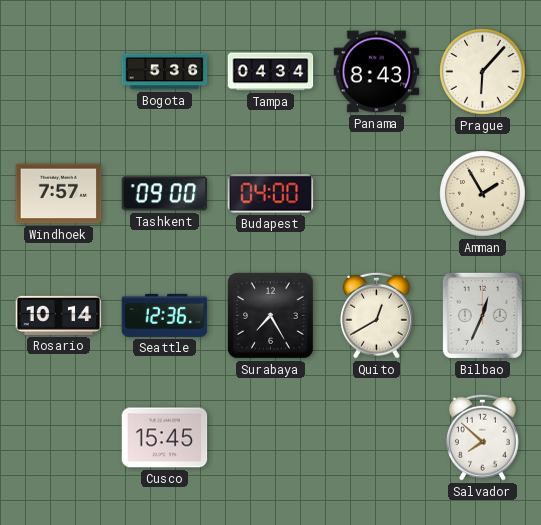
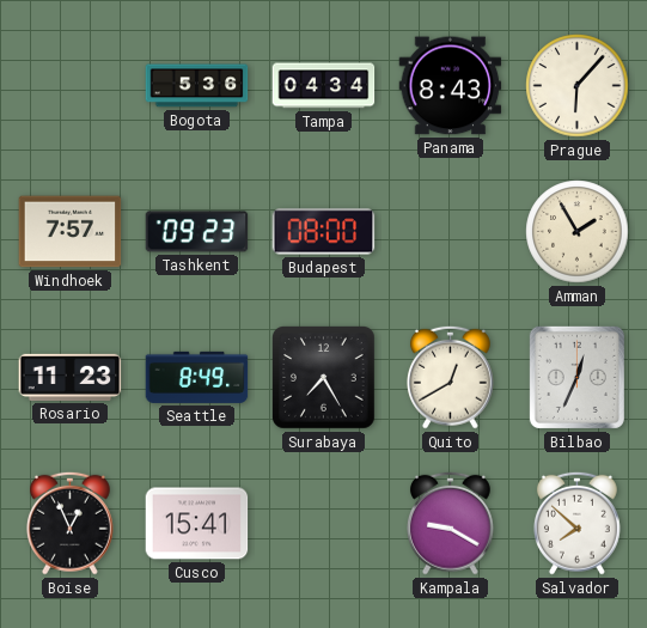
Tashkent: 09:00 -> 09:23
Budapest: 04:00 -> 08:00
Rosario: 10:14 -> 11:23
Seattle: 12:36 -> 8:49
Boise: none -> 12:56
Cusco: 15:45 -> 15:41
Kampala: none -> 9:20
